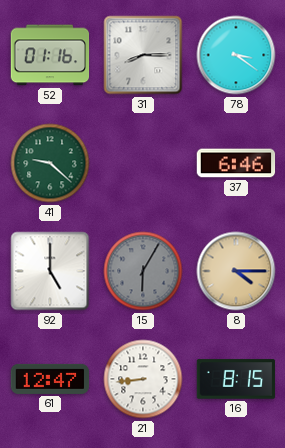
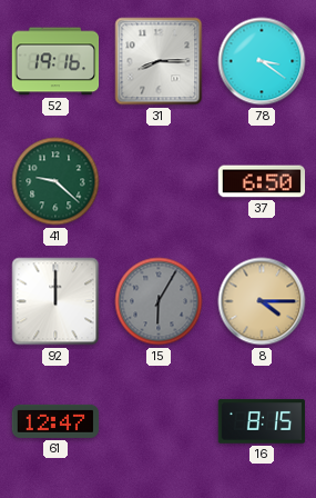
52: 01:16 -> 19:16
37: 6:46 -> 6:50
92: 5:00 -> 12:00
21: 8:44 -> none
